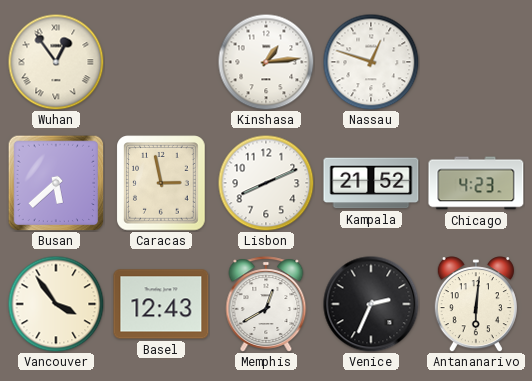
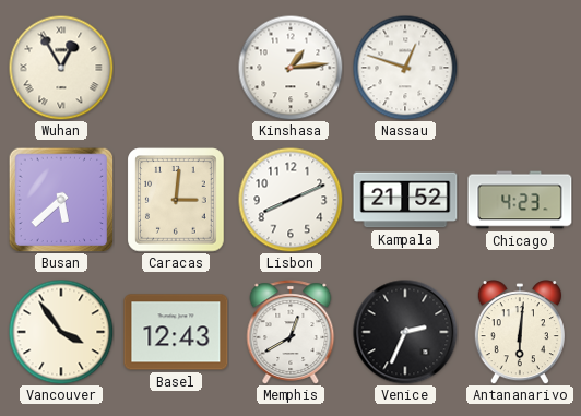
Wuhan: 12:54 -> 12:55
Caracas: 2:58 -> 3:01
